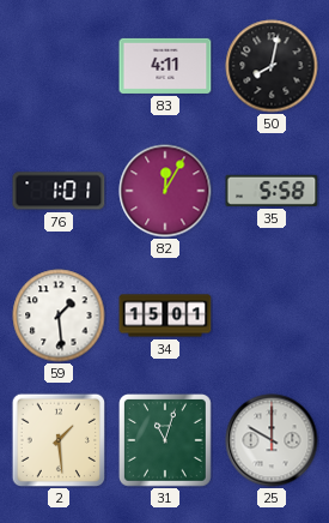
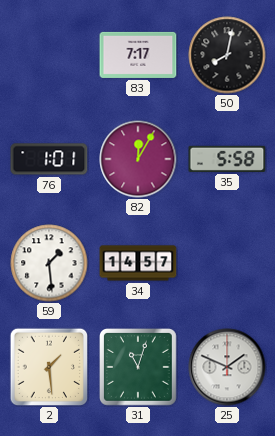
83: 4:11 -> 7:17
34: 15:01 -> 14:57
25: 10:00 -> 1:49
